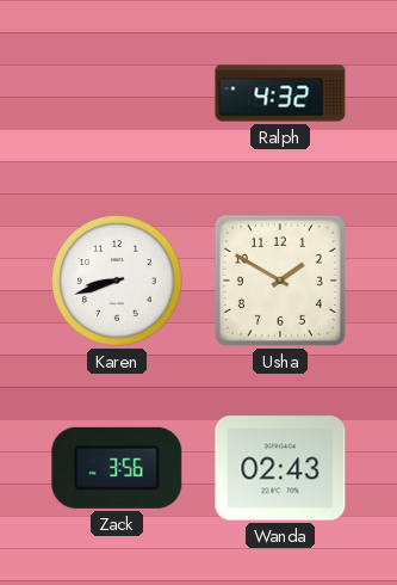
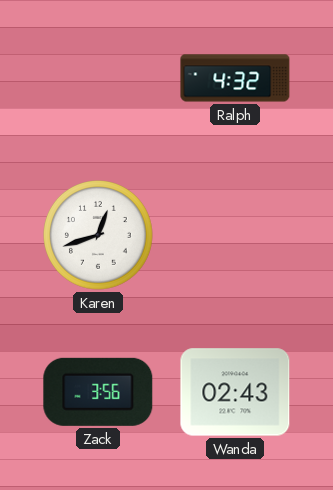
Karen: 8:42 -> 12:42
Usha: 1:50 -> none
